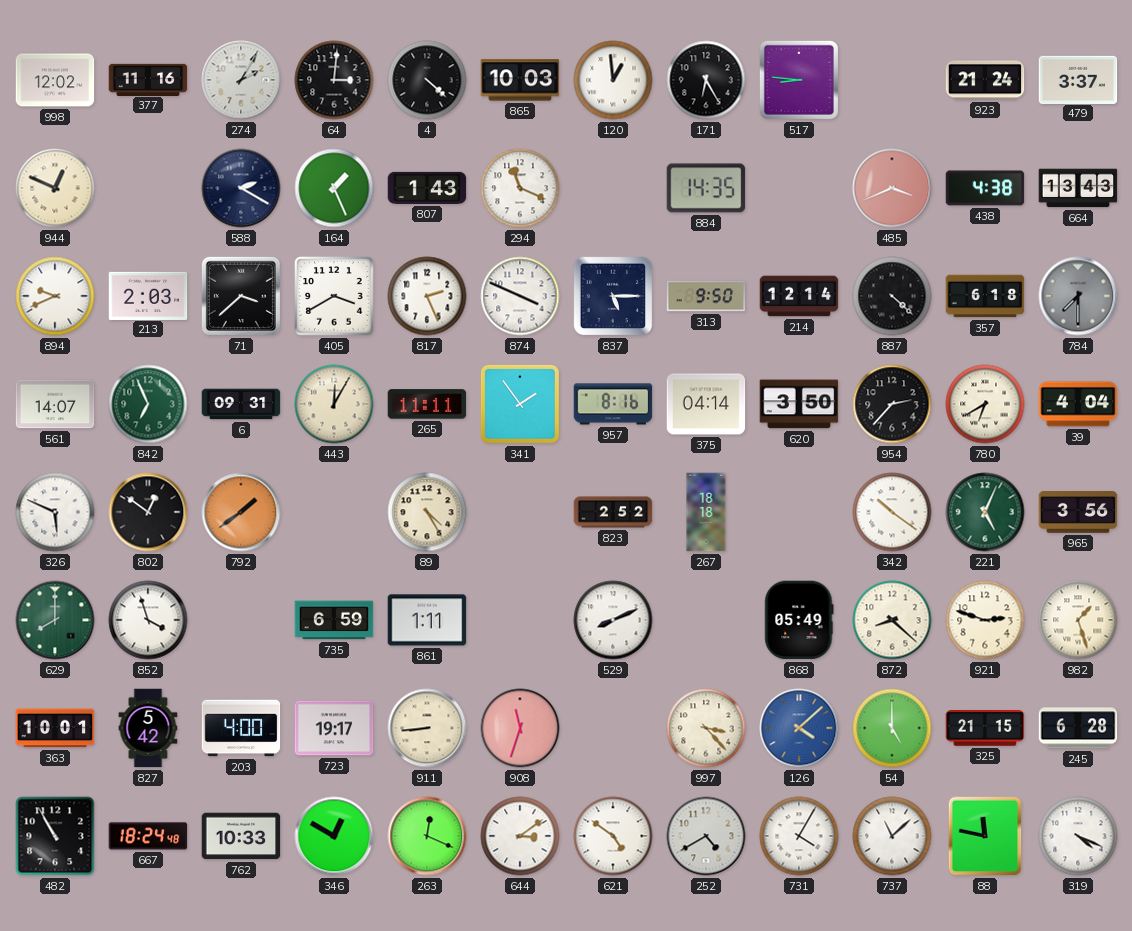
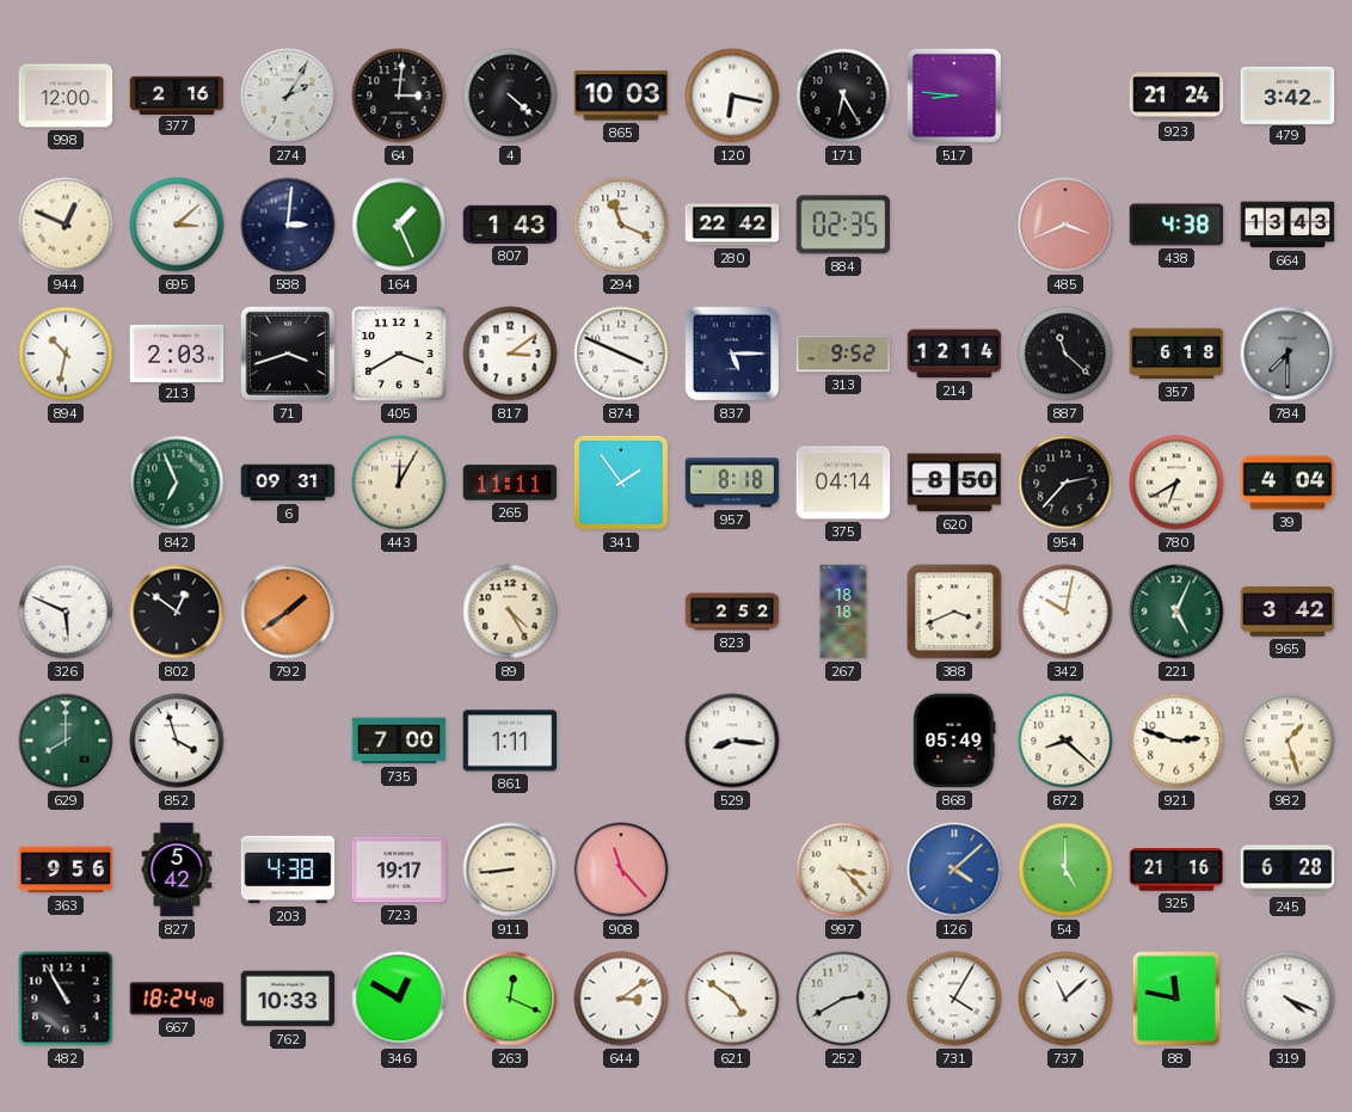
998: 12:02 -> 12:00
377: 11:16 -> 2:16
120: 12:59 -> 6:17
479: 3:37 -> 3:42
695: none -> 3:08
588: 2:20 -> 3:01
280: none -> 22:42
884: 14:35 -> 02:35
894: 9:41 -> 10:32
71: 3:38 -> 3:42
817: 2:26 -> 3:09
313: 9:50 -> 9:52
887: 4:22 -> 11:22
561: 14:07 -> none
957: 8:16 -> 8:18
620: 3:50 -> 8:50
388: none -> 3:41
342: 10:21 -> 10:02
965: 3:56 -> 3:42
735: 6:59 -> 7:00
529: 8:11 -> 8:16
363: 10:01 -> 9:56
203: 4:00 -> 4:38
908: 11:33 -> 11:23
325: 21:15 -> 21:16
252: 4:40 -> 2:40
